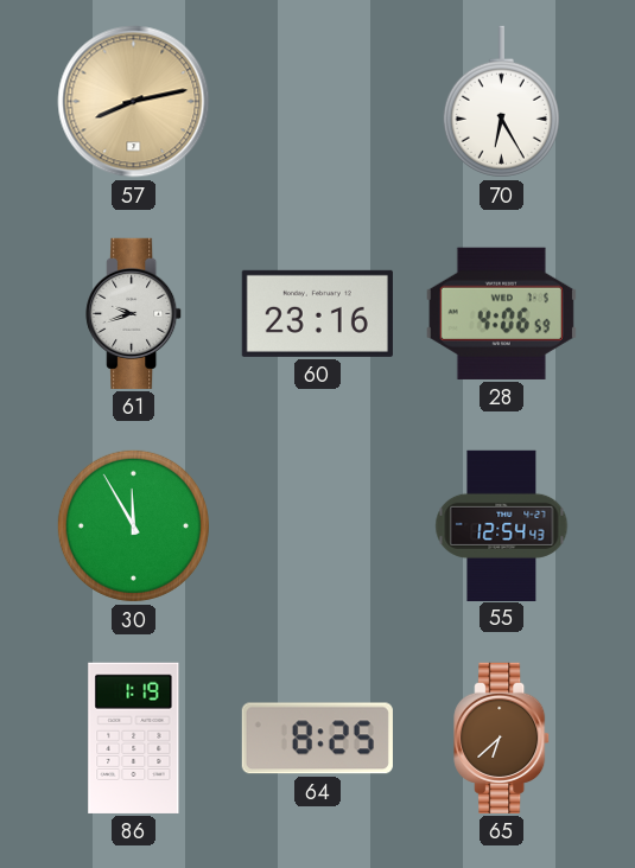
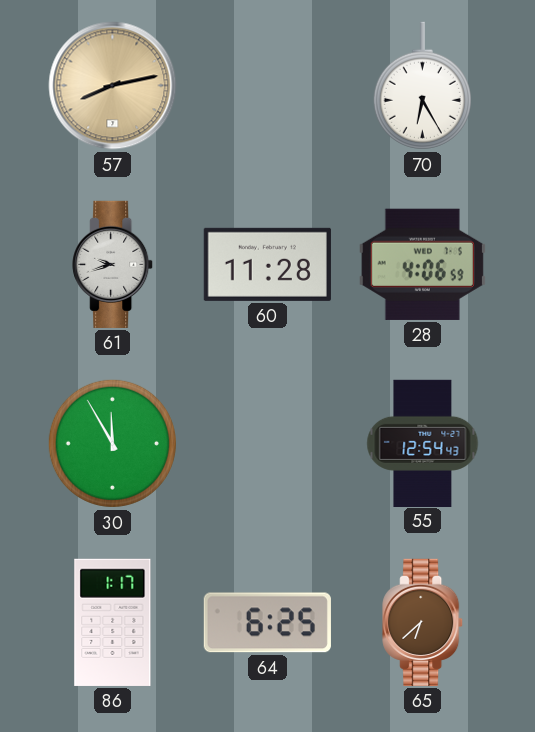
60: 23:16 -> 11:28
86: 1:19 -> 1:17
64: 8:25 -> 6:25
